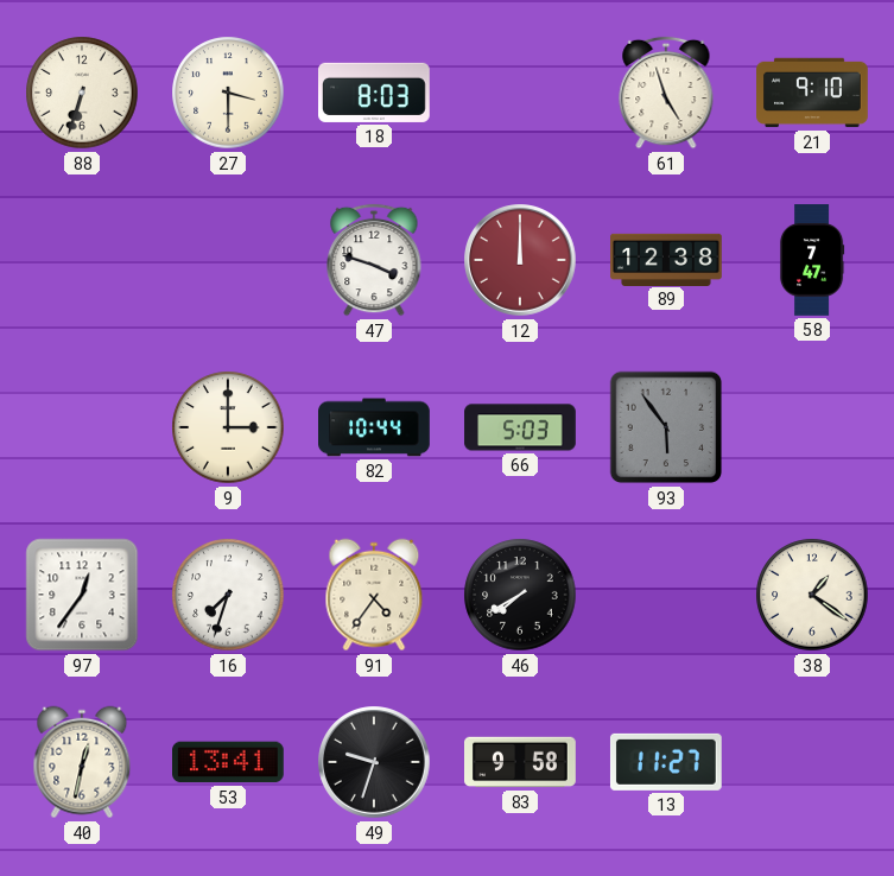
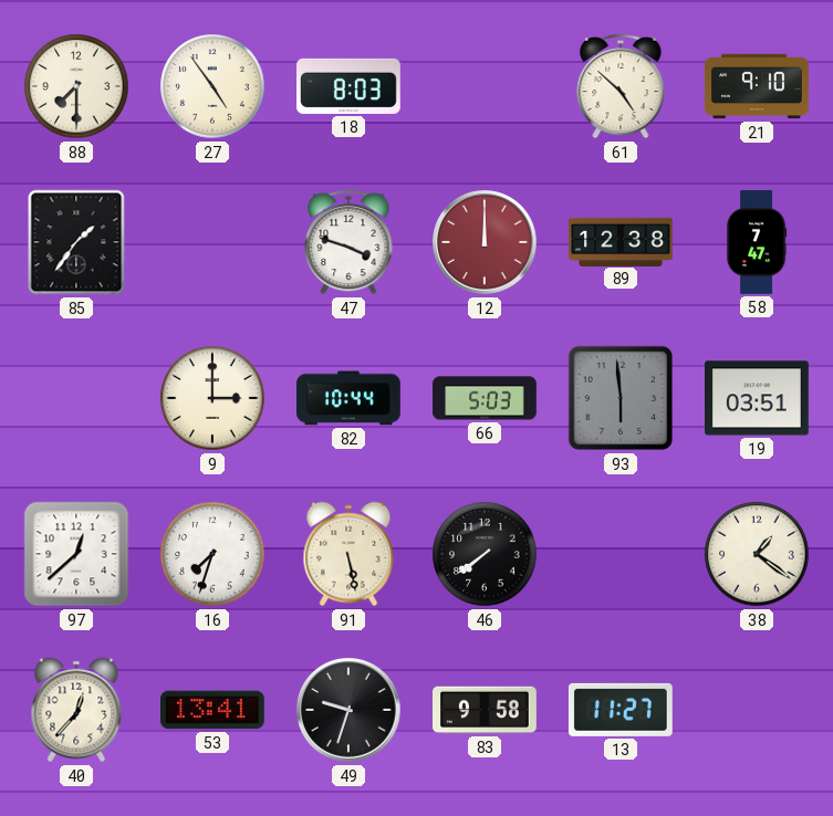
88: 6:33 -> 7:30
27: 3:30 -> 4:54
61: 4:57 -> 4:52
85: none -> 1:36
93: 5:54 -> 5:59
19: none -> 03:51
97: 12:36 -> 12:38
91: 4:36 -> 5:28
46: 7:40 -> 7:39
40: 12:32 -> 12:37
